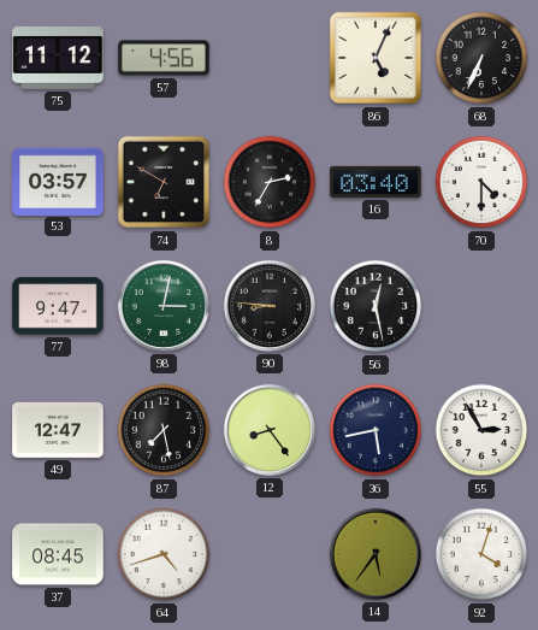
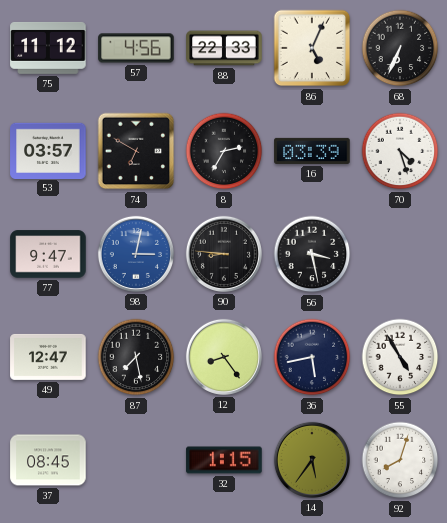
88: none -> 22:33
16: 03:40 -> 03:39
70: 4:30 -> 4:27
98 dial: green -> blue
56: 12:28 -> 3:28
55: 2:55 -> 4:55
64: 4:42 -> none
32: none -> 1:15
92: 4:03 -> 8:03
